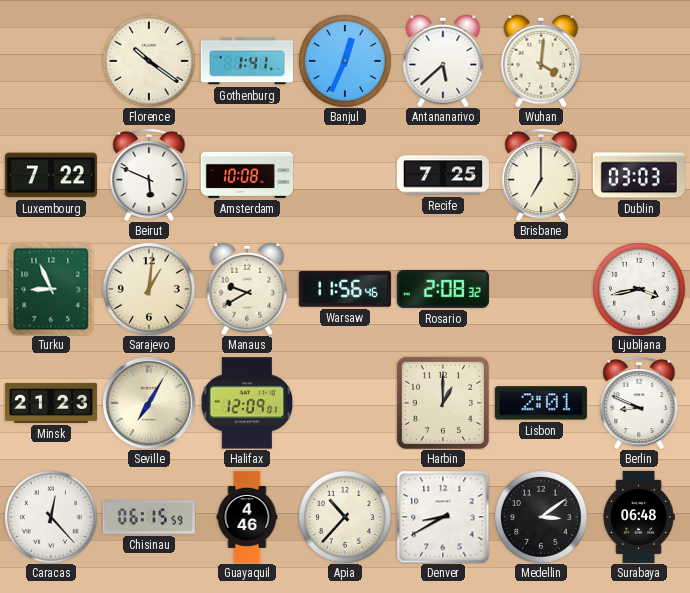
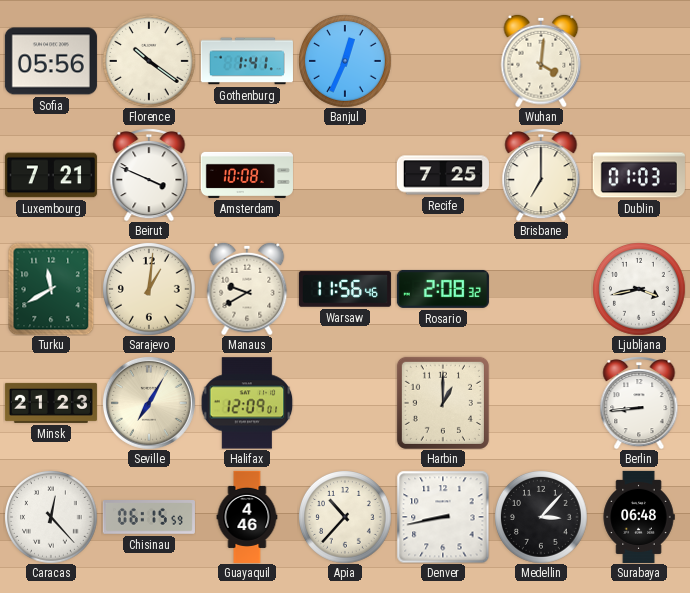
Sofia: none -> 05:56
Antananarivo: 5:38 -> none
Luxembourg: 7:22 -> 7:21
Beirut: 5:49 -> 3:49
Dublin: 03:03 -> 01:03
Turku: 8:56 -> 11:40
Lisbon: 2:01 -> none
Berlin: 8:49 -> 8:44
Denver: 8:40 -> 8:43
Medellin: 3:09 -> 3:07
